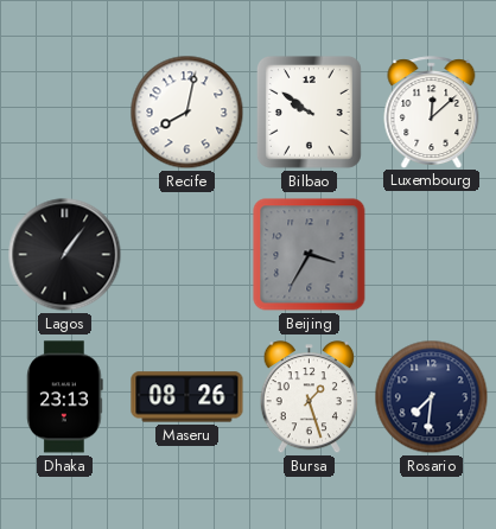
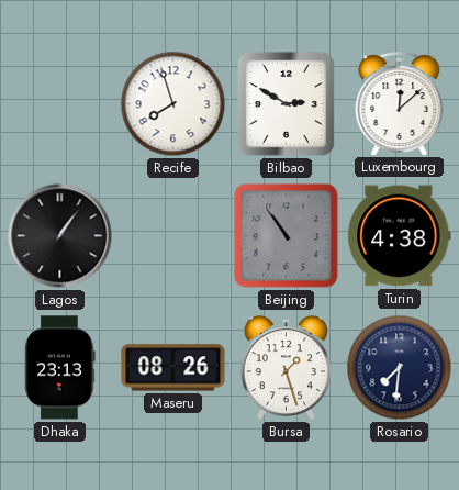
Recife: 8:02 -> 7:57
Bilbao: 9:51 -> 2:50
Beijing: 3:35 -> 10:54
Turin: none -> 4:38
